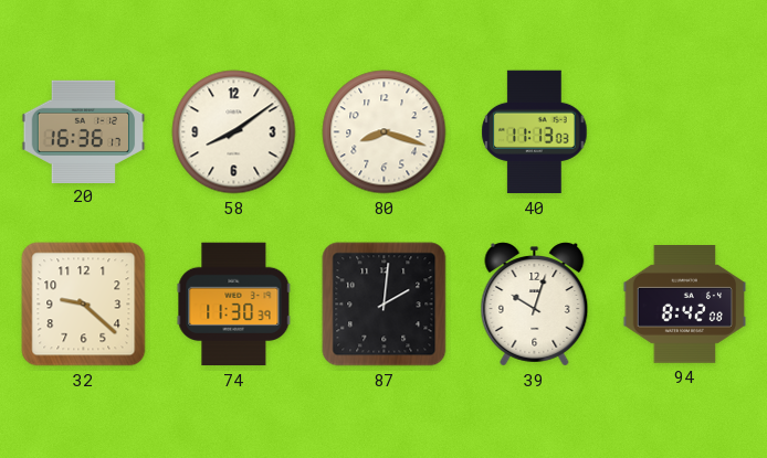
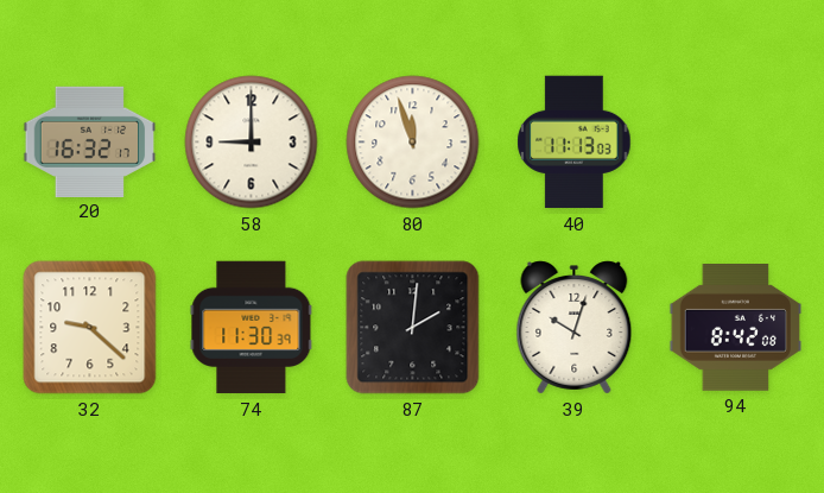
20: 16:36 -> 16:32
58: 8:09 -> 9:00
80: 8:18 -> 11:57
